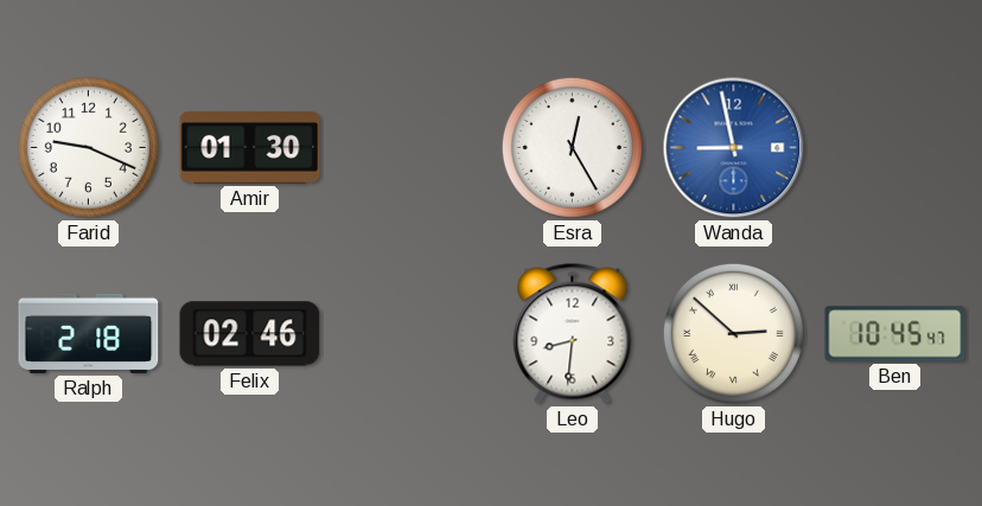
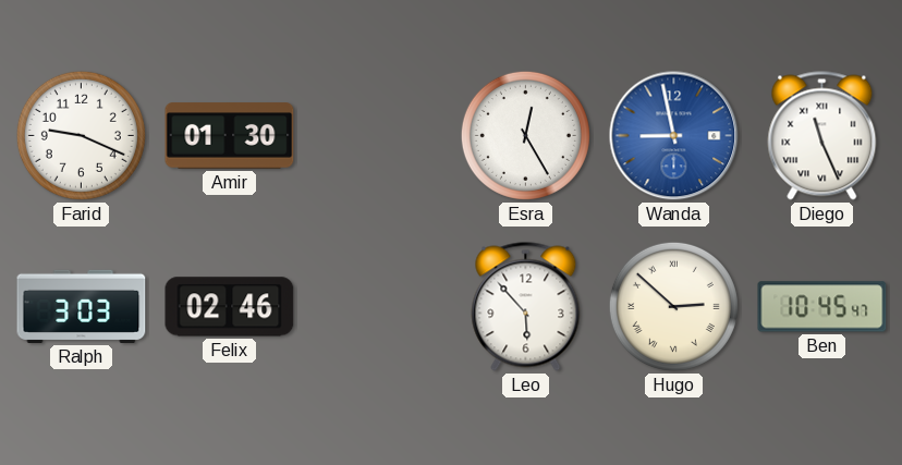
Diego: none -> 11:26
Ralph: 2:18 -> 3:03
Leo: 8:31 -> 5:53
